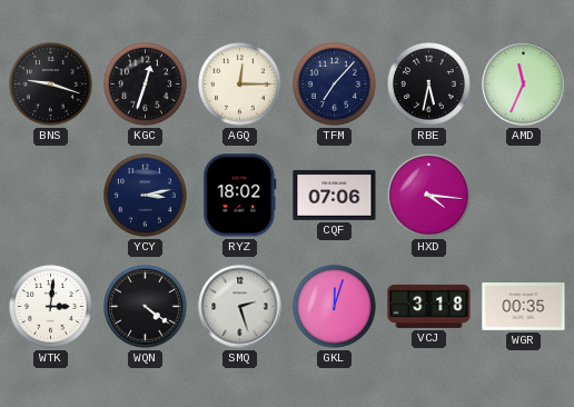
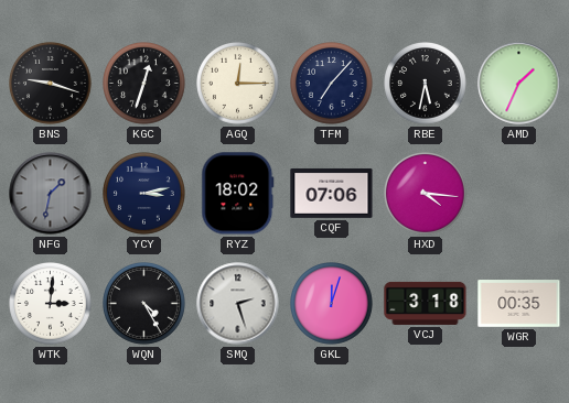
AMD: 11:34 -> 1:34
NFG: none -> 1:32
WQN: 4:21 -> 4:25
